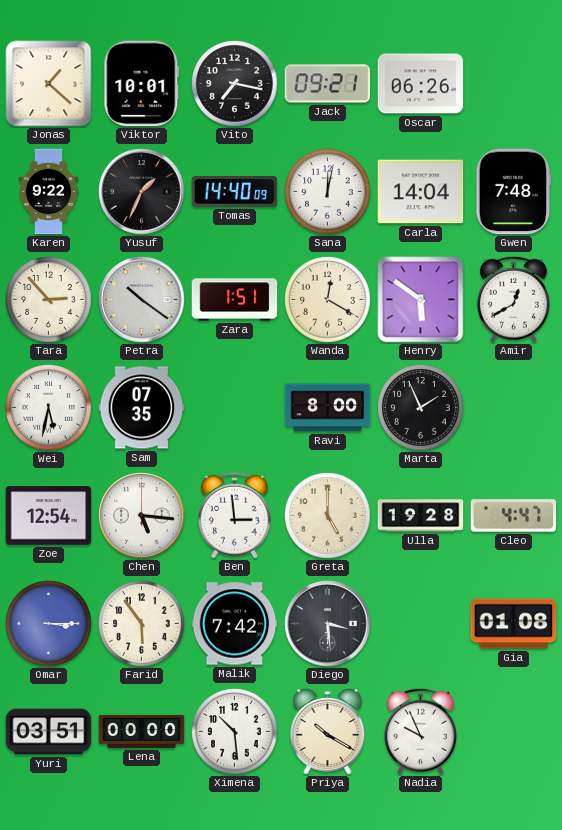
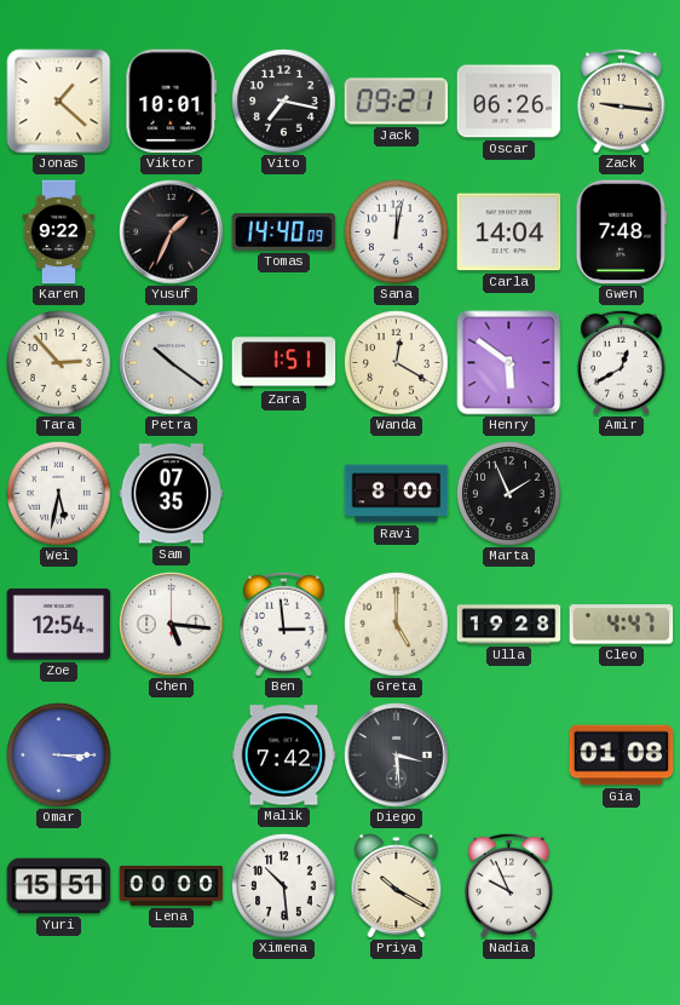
Zack: none -> 9:16
Farid: 5:54 -> none
Yuri: 03:51 -> 15:51
